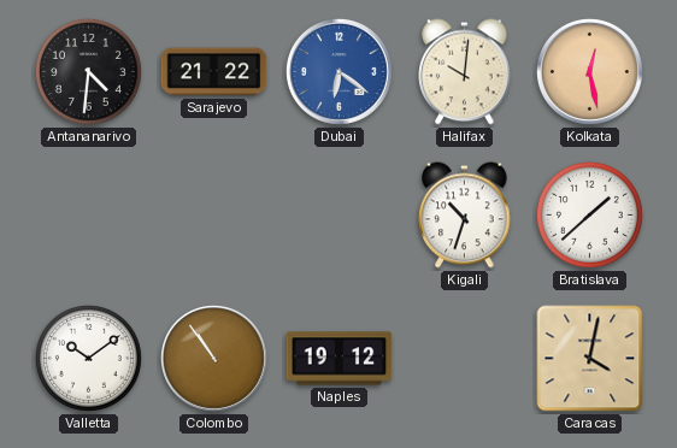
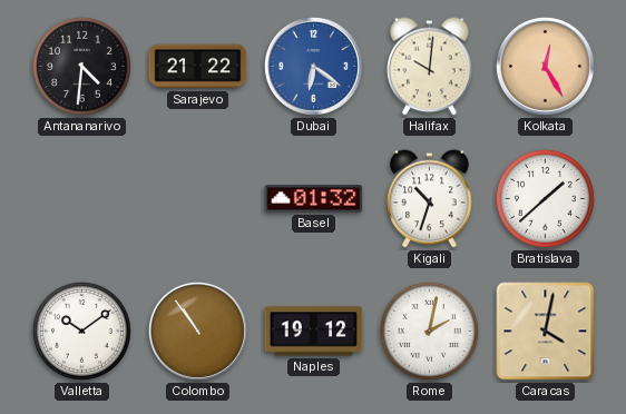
Kolkata: 12:28 -> 12:25
Basel: none -> 01:32
Rome: none -> 2:02
